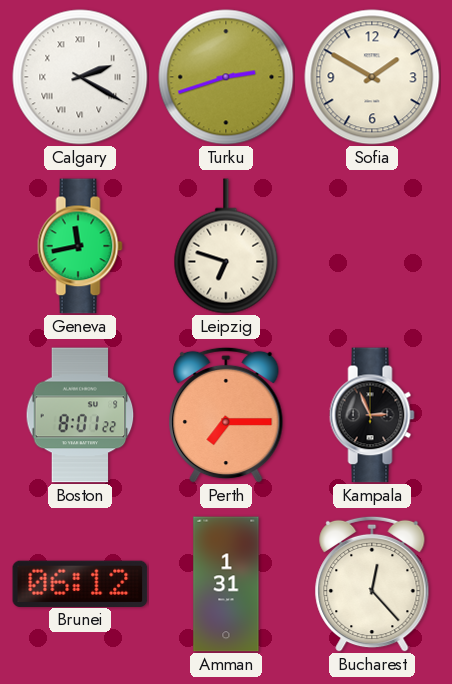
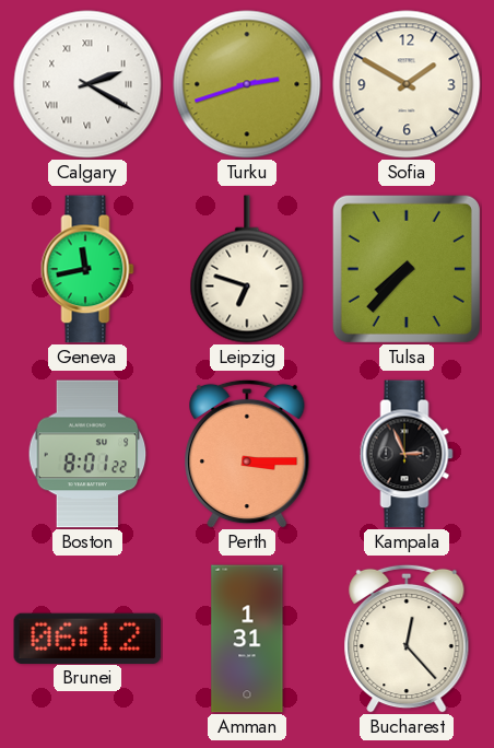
Tulsa: none -> 7:37
Perth: 7:15 -> 3:15
